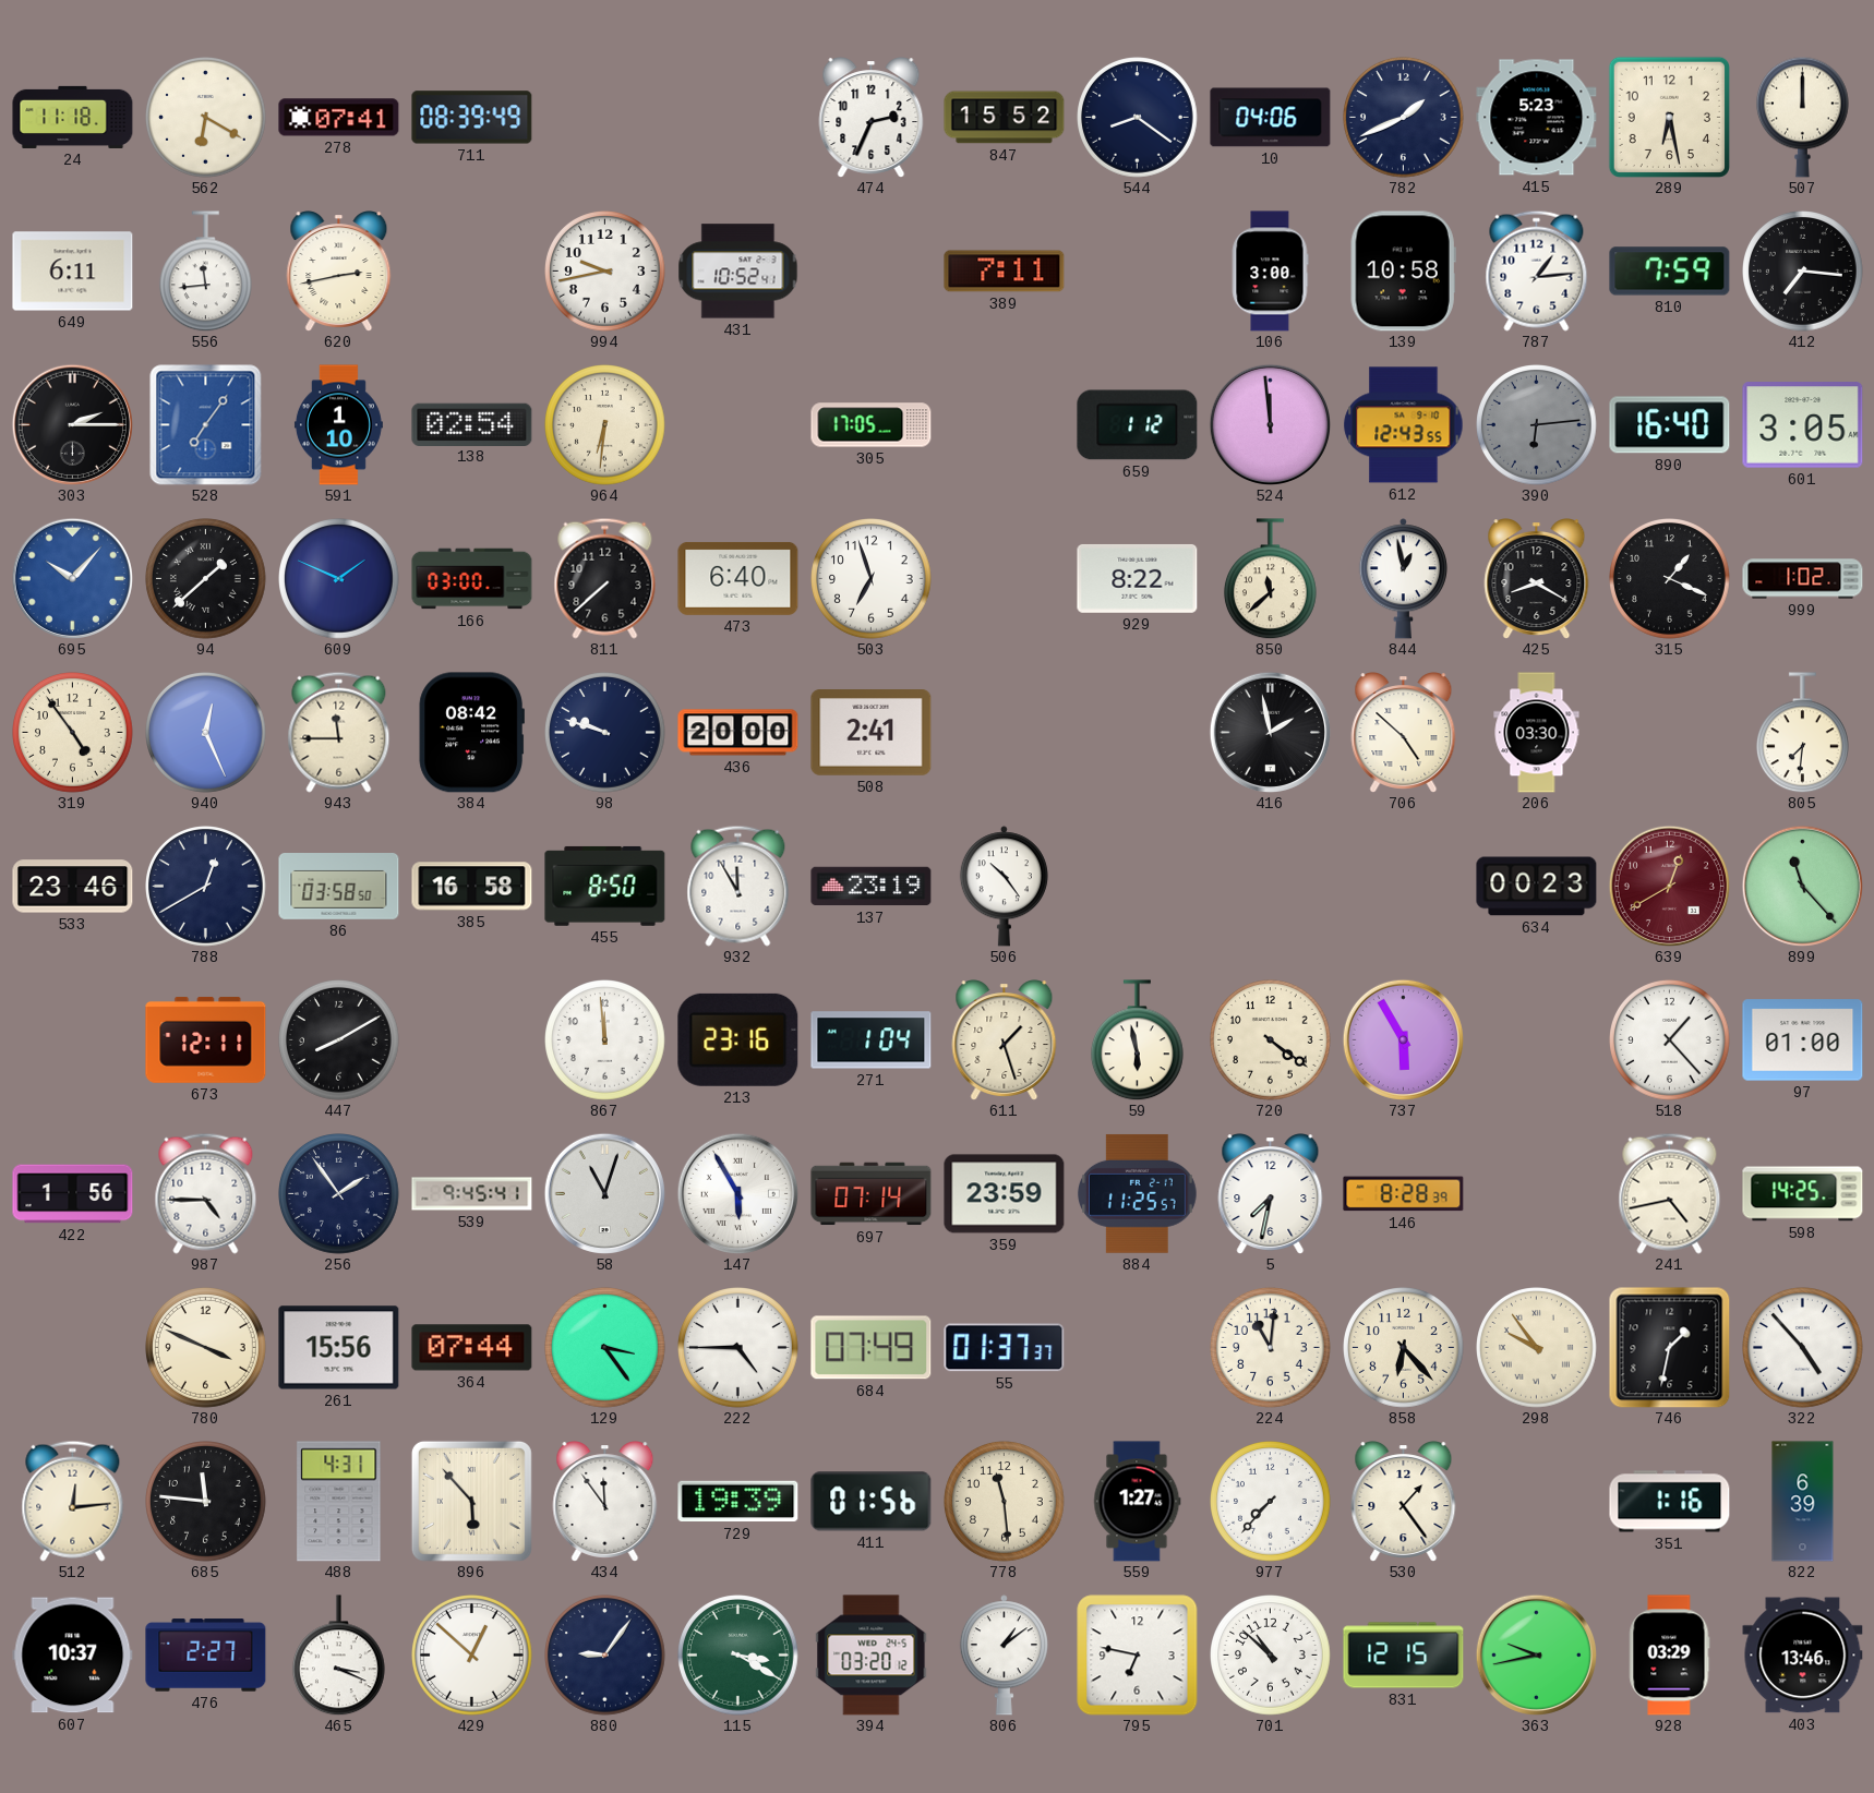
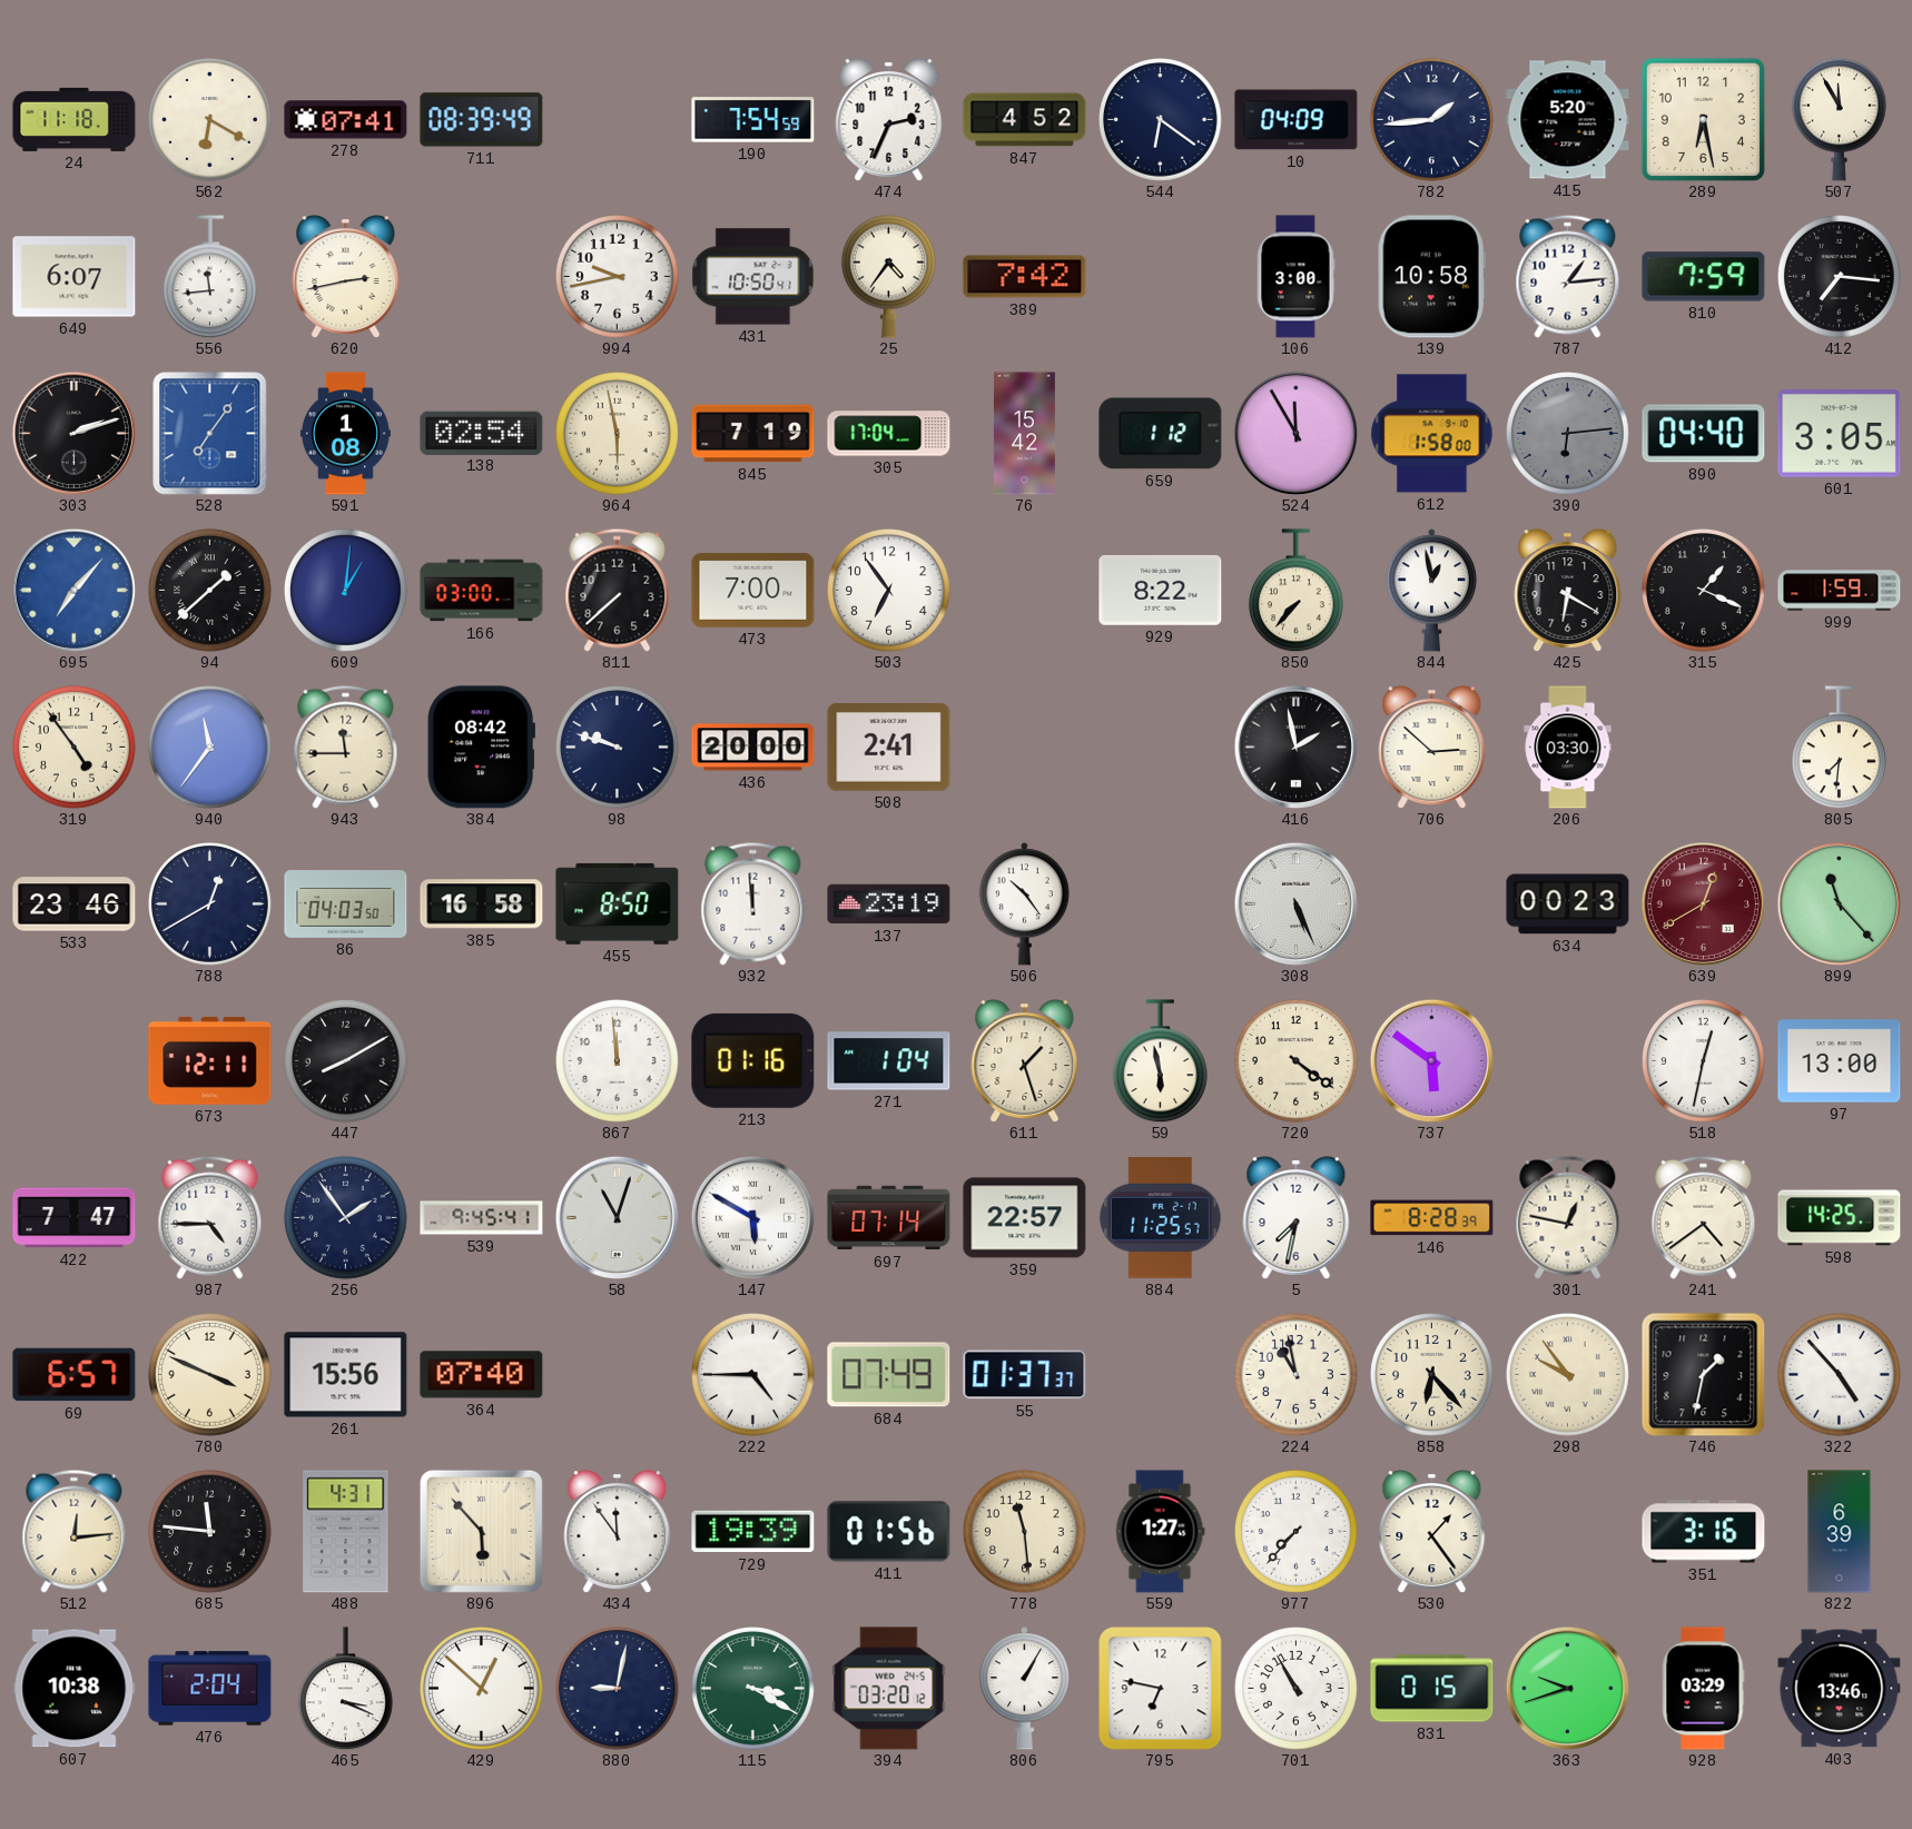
190: none -> 7:54
847: 15:52 -> 4:52
544: 8:21 -> 6:21
10: 04:06 -> 04:09
782: 1:41 -> 1:44
415: 5:23 -> 5:20
507: 12:00 -> 11:55
649: 6:11 -> 6:07
431: 10:52 -> 10:50
25: none -> 4:36
389: 7:11 -> 7:42
303: 2:15 -> 2:12
591: 1:10 -> 1:08
964: 6:31 -> 5:58
845: none -> 7:19
305: 17:05 -> 17:04
76: none -> 15:42
524: 11:59 -> 11:55
612: 12:43 -> 1:58
890: 16:40 -> 04:40
695: 10:07 -> 7:07
609: 1:49 -> 1:01
473: 6:40 -> 7:00
503: 6:57 -> 6:54
850: 11:38 -> 7:37
425: 8:20 -> 6:20
999: 1:02 -> 1:59
940: 12:26 -> 11:36
706: 4:52 -> 2:52
86: 03:58 -> 04:03
932: 11:55 -> 11:59
308: none -> 5:26
213: 23:16 -> 01:16
737: 5:55 -> 5:51
518: 1:23 -> 12:32
97: 01:00 -> 13:00
422: 1:56 -> 7:47
147: 5:55 -> 5:50
359: 23:59 -> 22:57
301: none -> 12:47
241: 4:43 -> 4:39
69: none -> 6:57
364: 07:44 -> 07:40
129: 3:24 -> none
224: 11:01 -> 10:58
351: 1:16 -> 3:16
607: 10:37 -> 10:38
476: 2:27 -> 2:04
880: 9:06 -> 9:02
806: 1:09 -> 1:05
701: 10:52 -> 10:55
831: 12:15 -> 0:15
363: 9:43 -> 9:42
